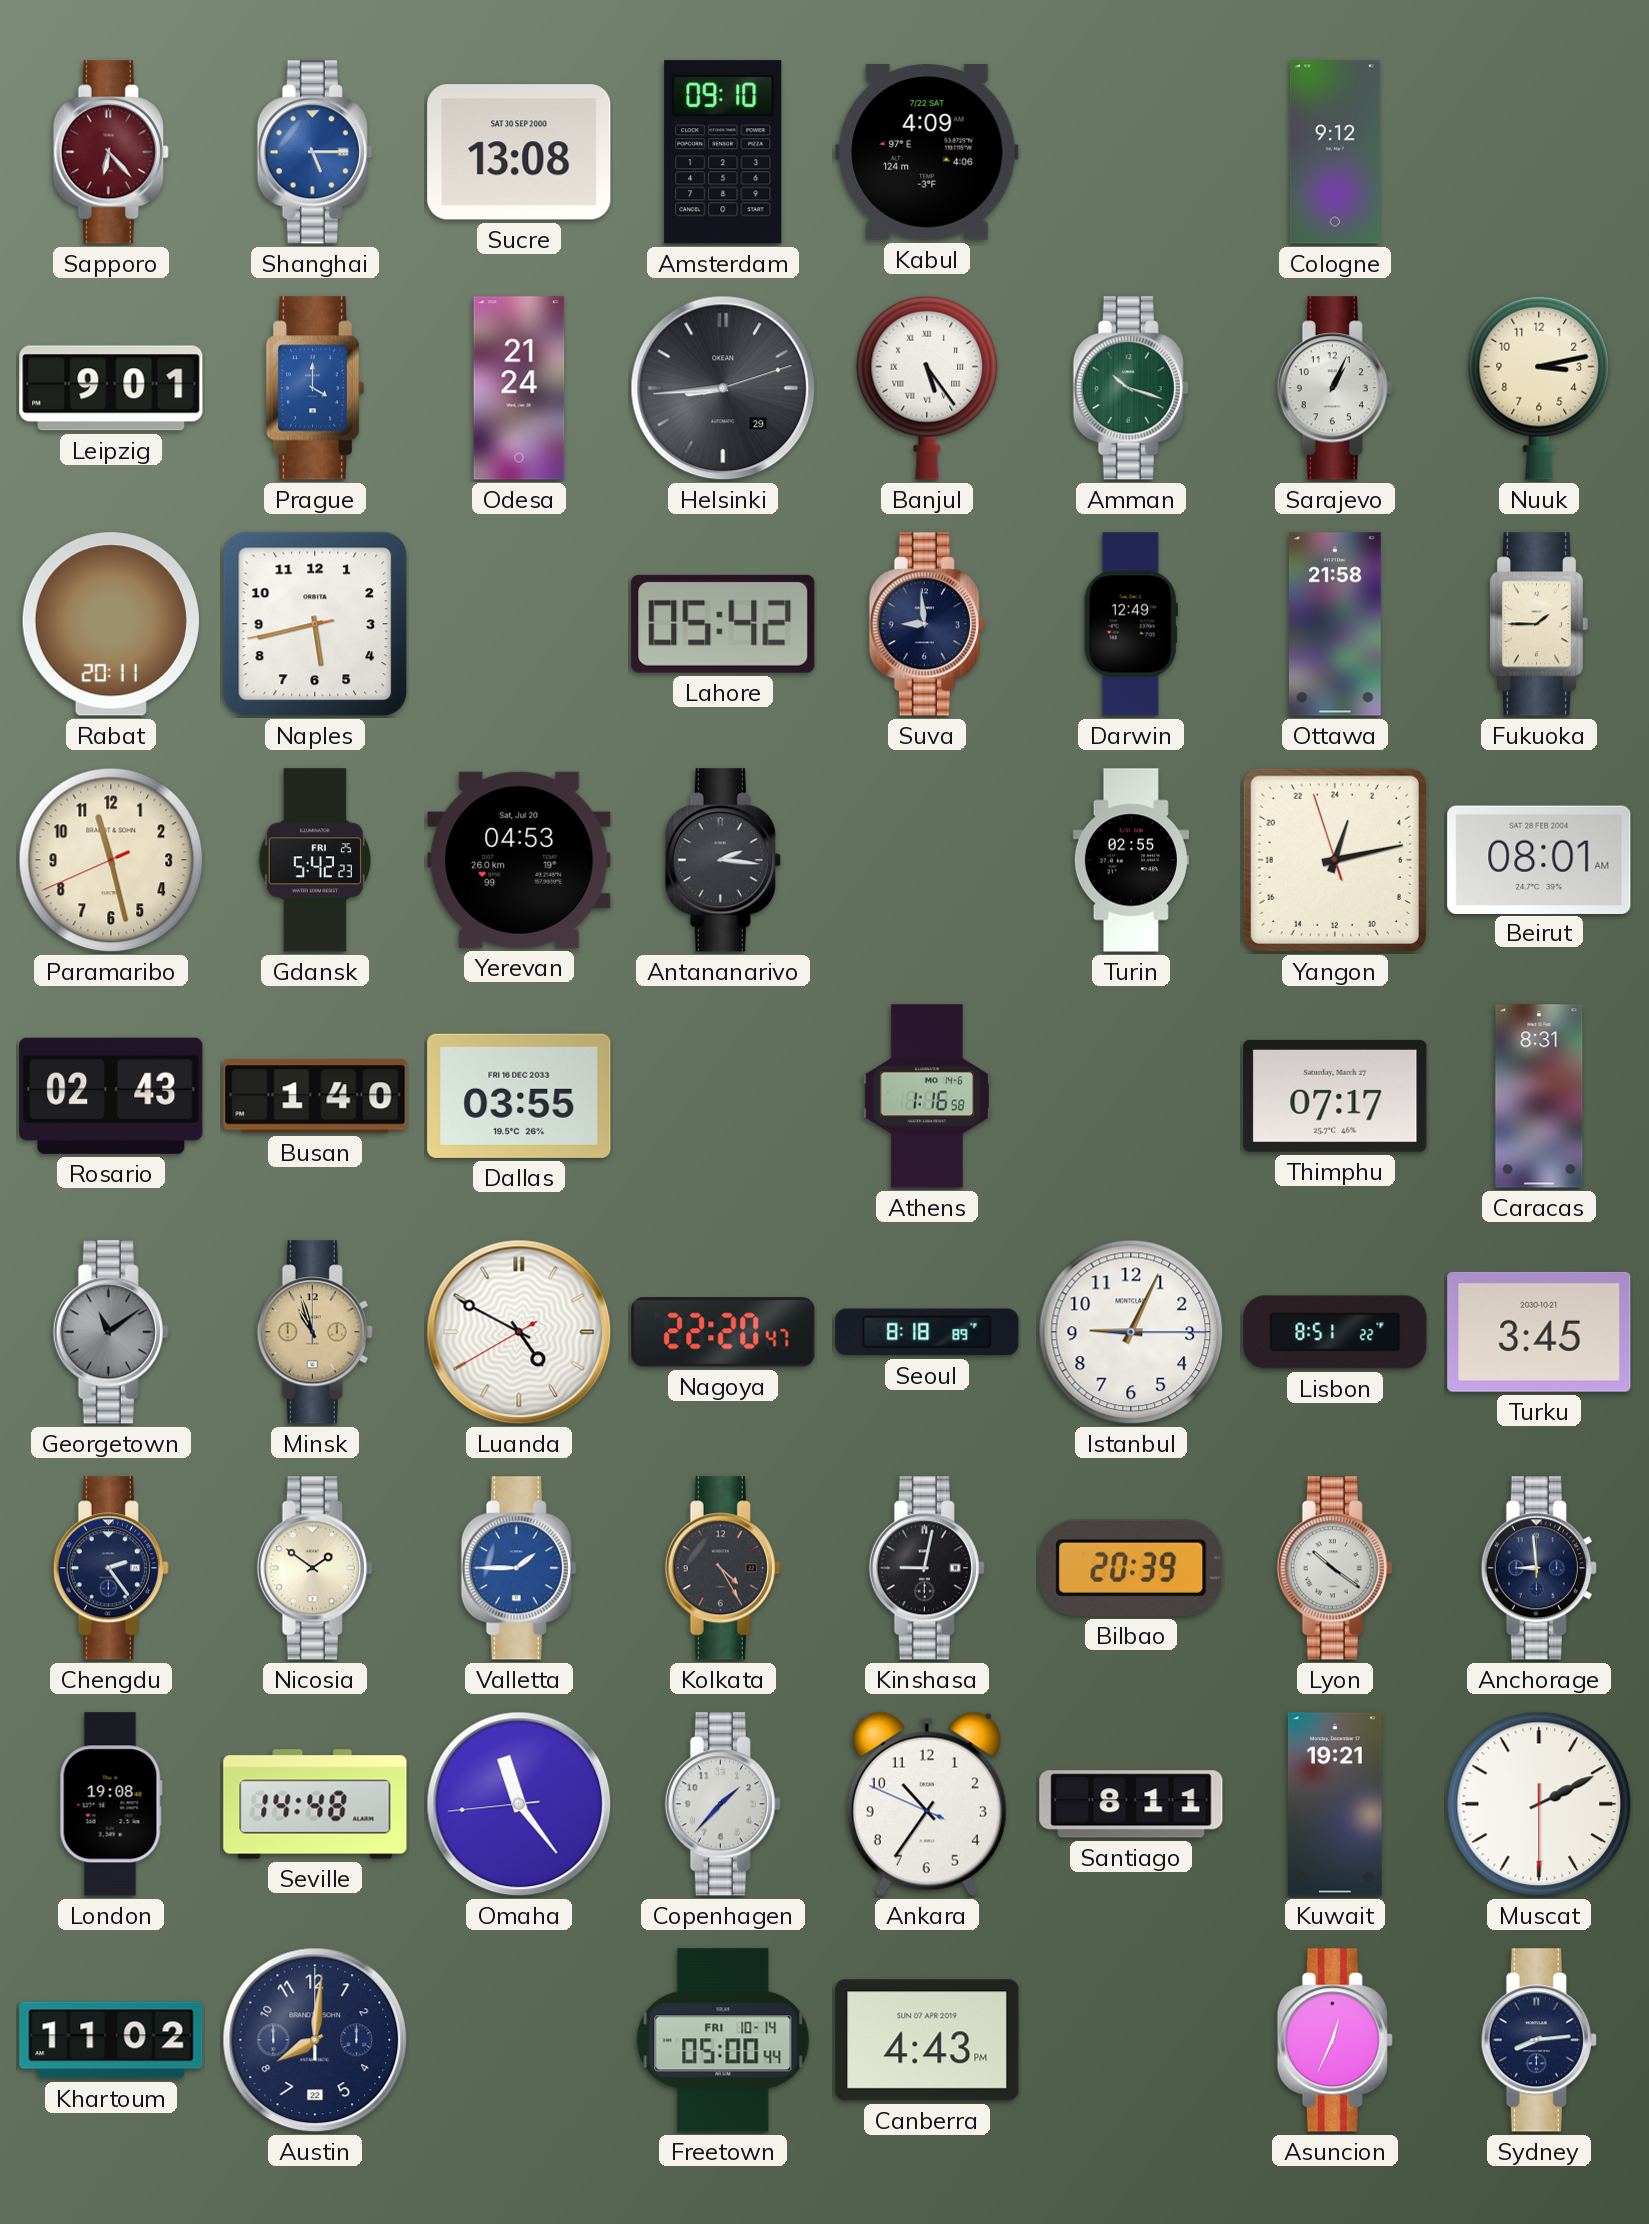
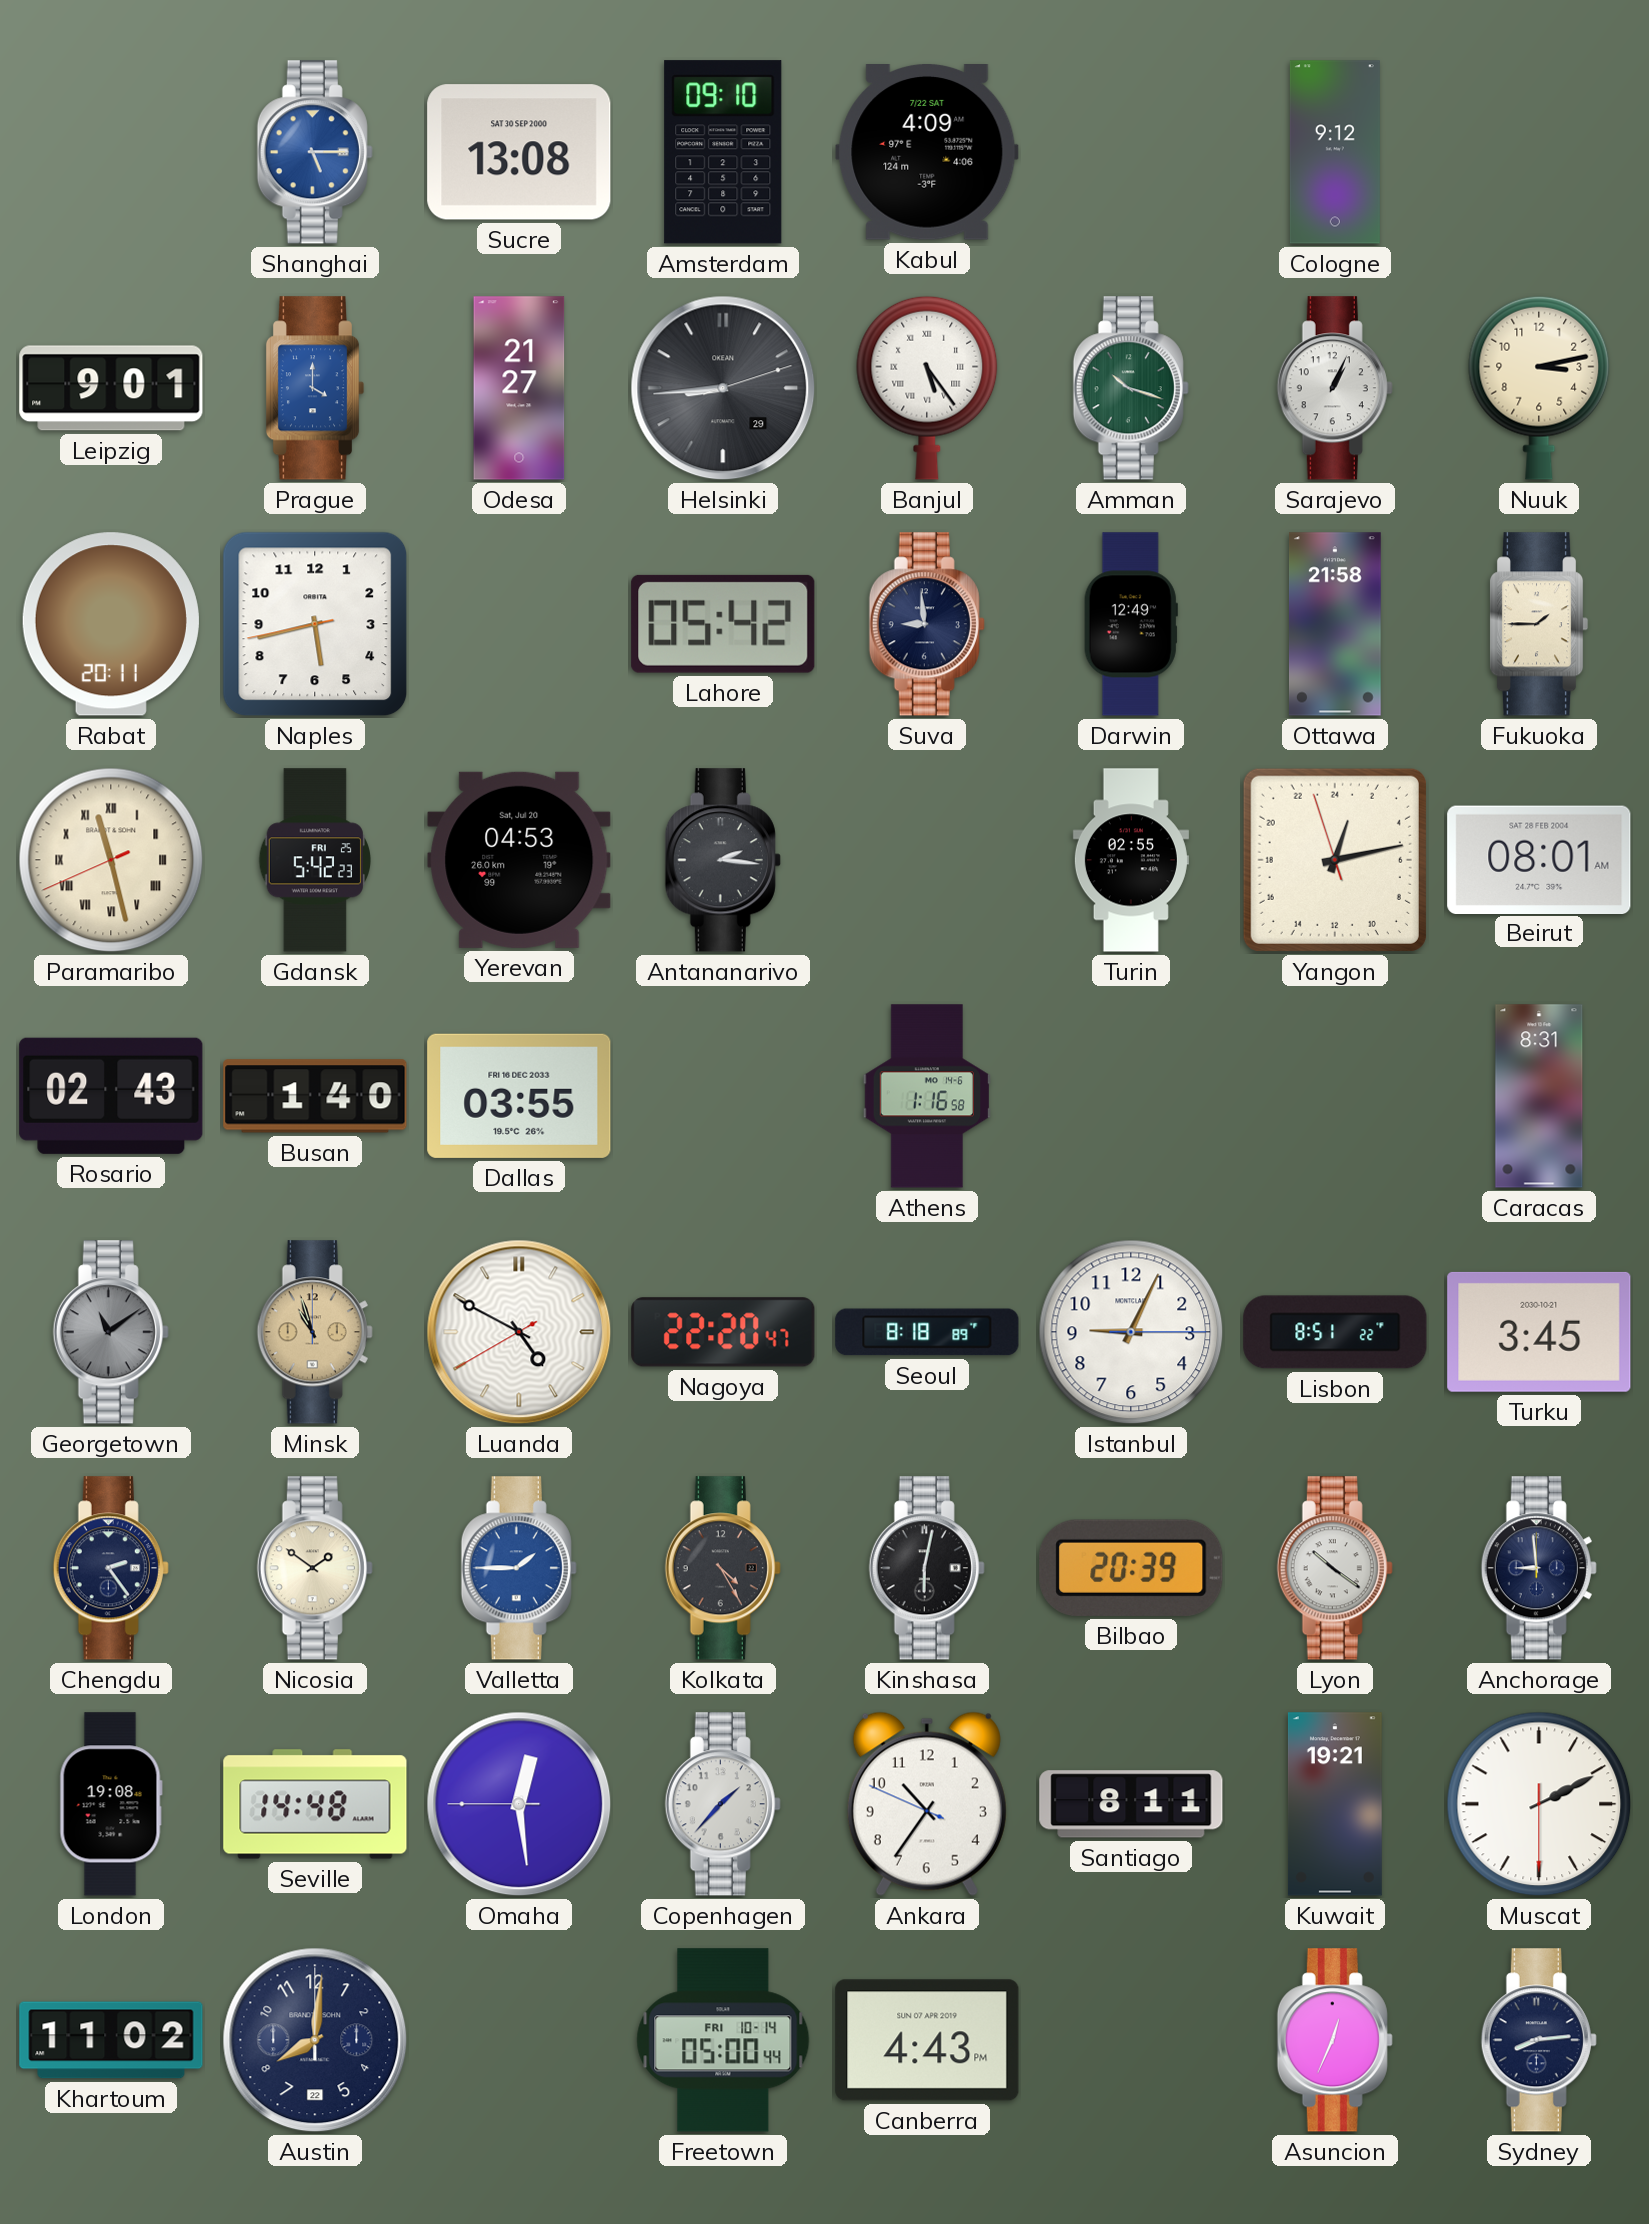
Sapporo: 6:23 -> none
Odesa: 21:24 -> 21:27
Paramaribo numerals: Arabic -> Roman
Thimphu: 07:17 -> none
Kinshasa: 9:02 -> 6:02
Omaha: 11:23 -> 12:28
